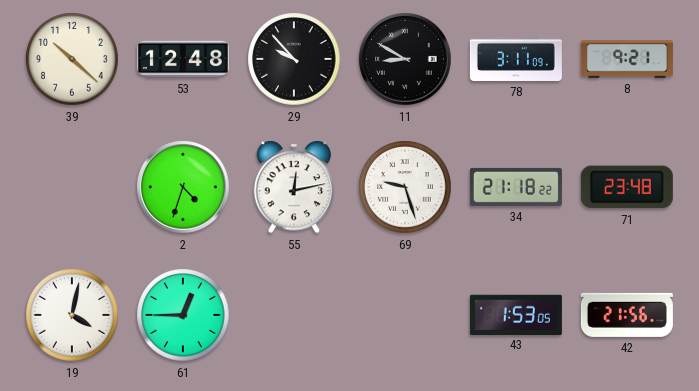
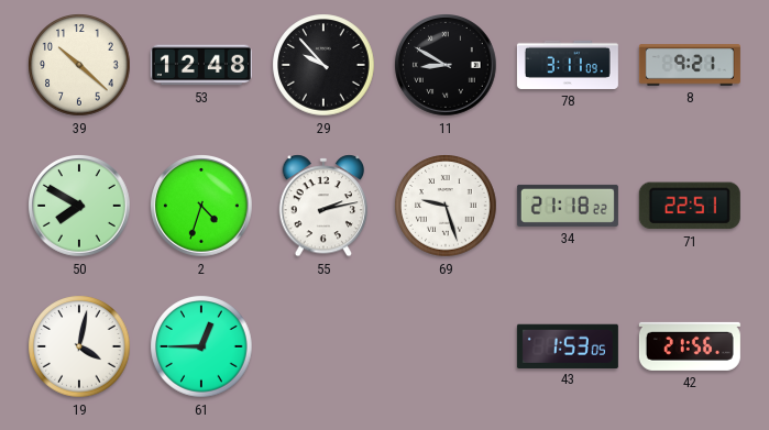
50: none -> 7:50
55: 12:13 -> 2:13
71: 23:48 -> 22:51
